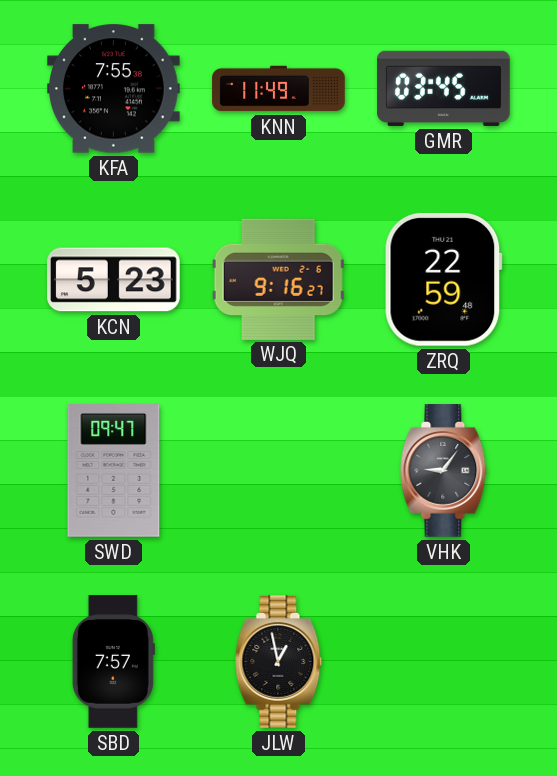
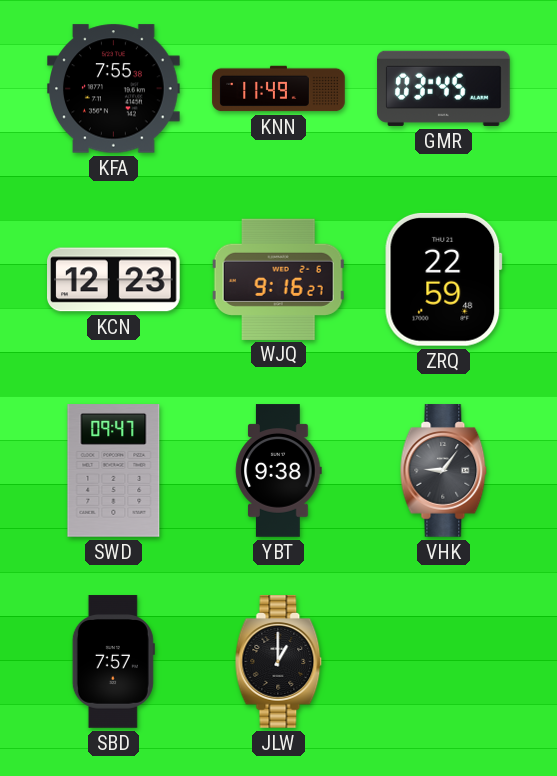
KCN: 5:23 -> 12:23
YBT: none -> 9:38
JLW: 12:58 -> 1:00
